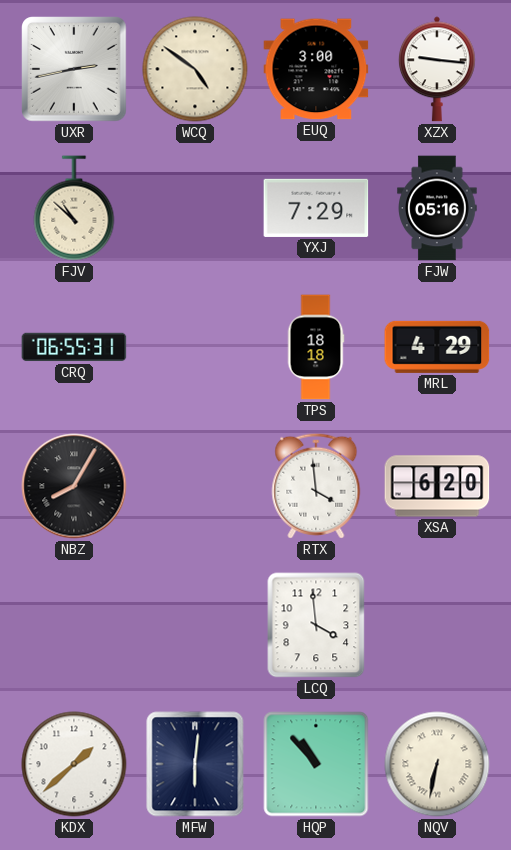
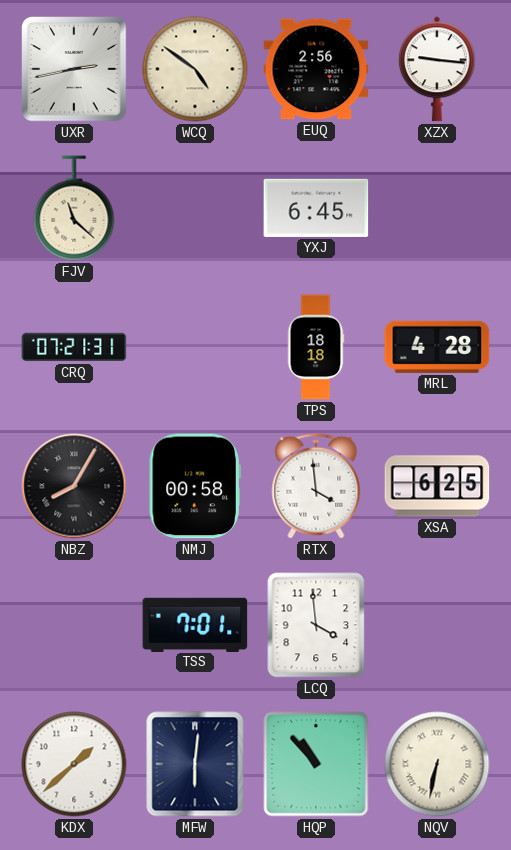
EUQ: 3:00 -> 2:56
FJV: 10:52 -> 11:22
YXJ: 7:29 -> 6:45
FJW: 05:16 -> none
CRQ: 06:55 -> 07:21
MRL: 4:29 -> 4:28
NMJ: none -> 00:58
XSA: 6:20 -> 6:25
TSS: none -> 7:01
